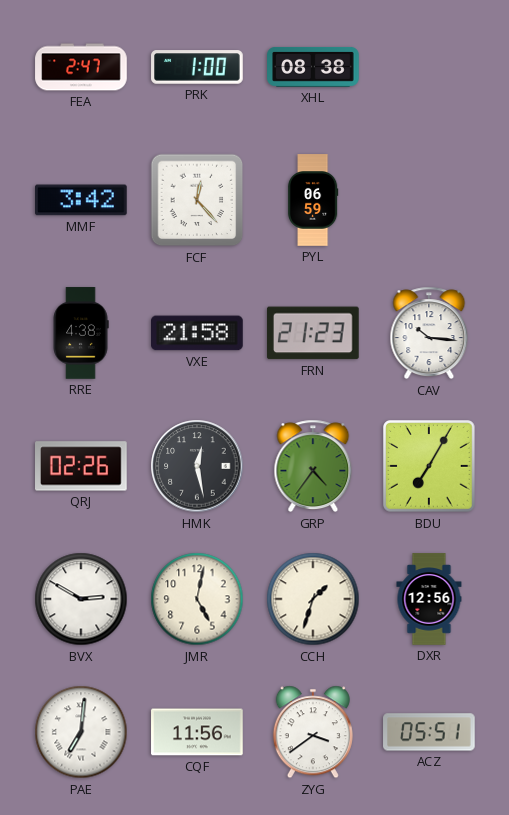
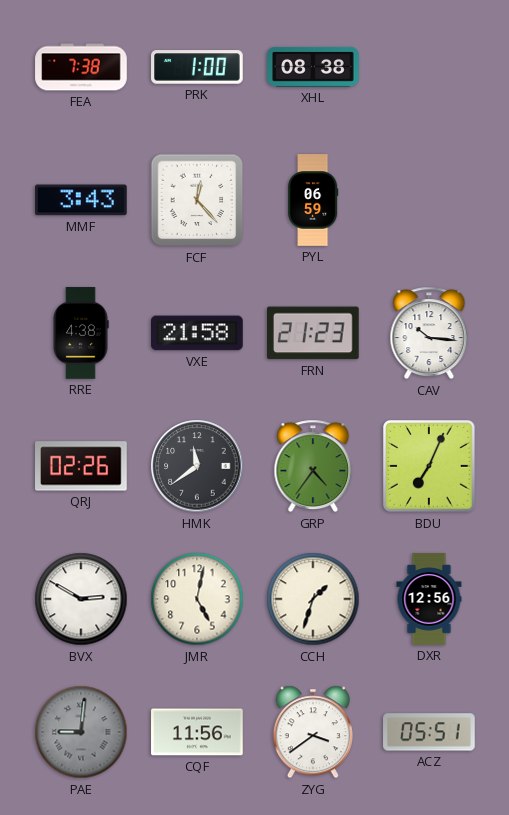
FEA: 2:47 -> 7:38
MMF: 3:42 -> 3:43
HMK: 12:28 -> 11:39
BDU: 7:05 -> 7:04
PAE: 7:01 -> 9:01
PAE dial: white -> grey
